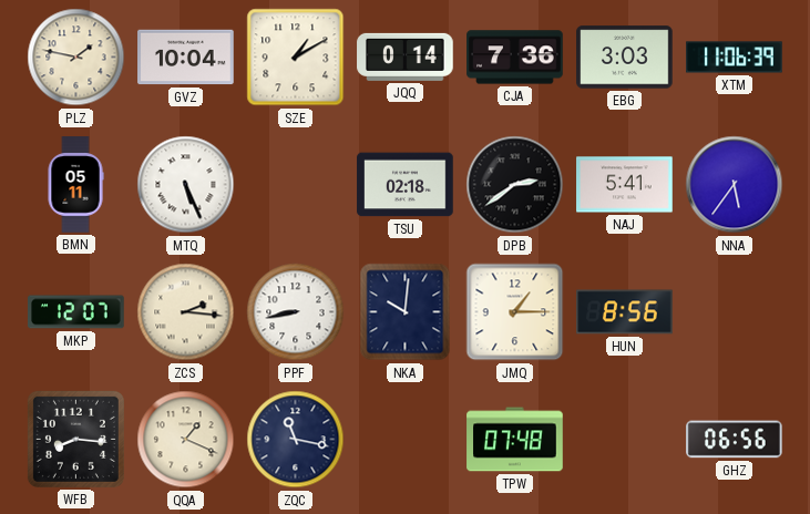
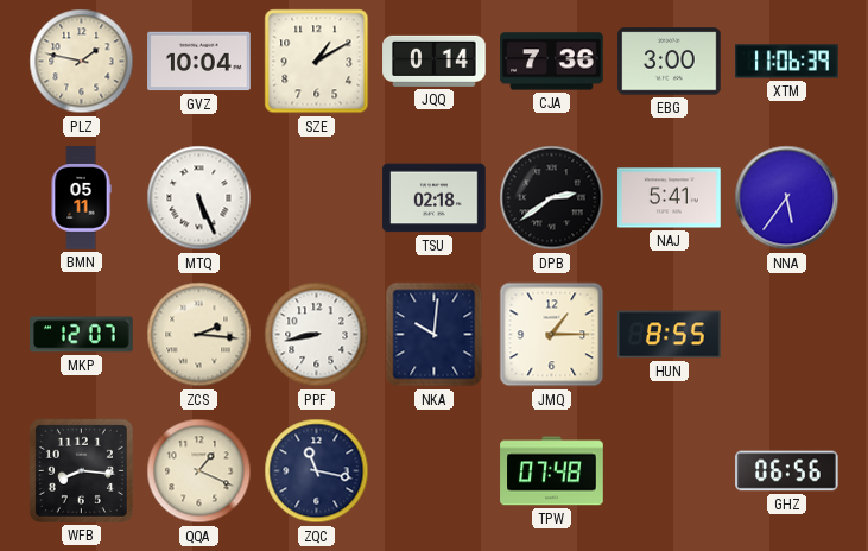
EBG: 3:03 -> 3:00
HUN: 8:56 -> 8:55
